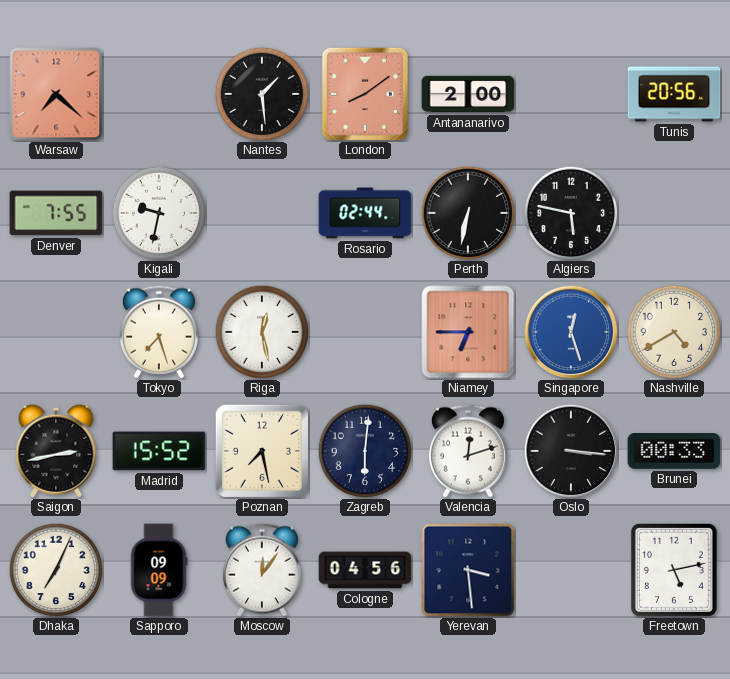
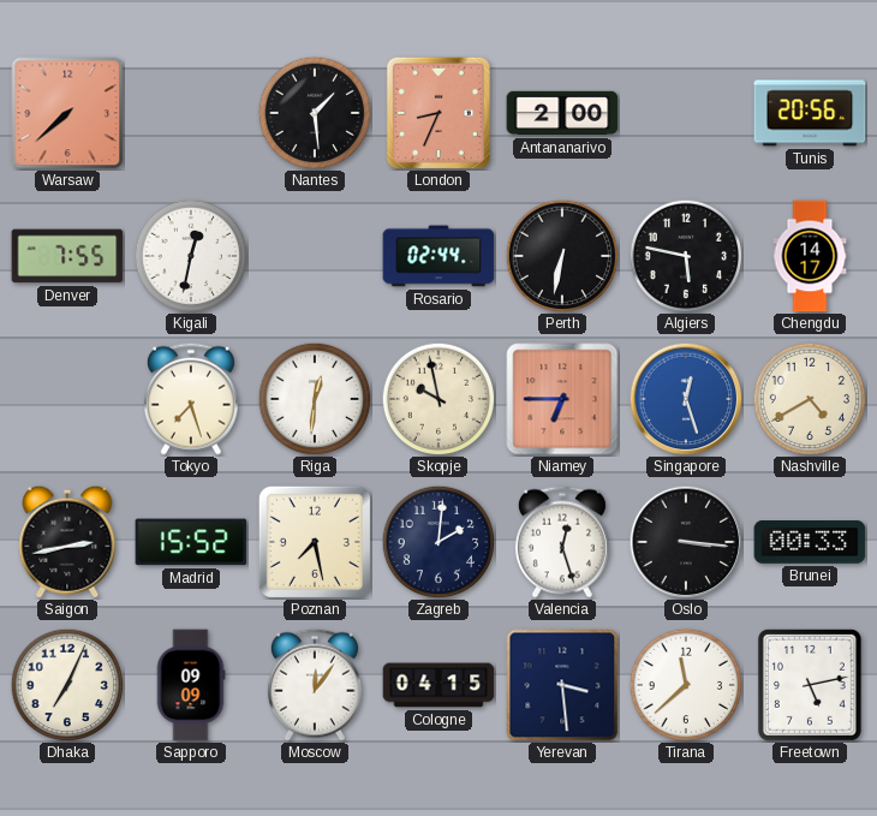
Warsaw: 7:22 -> 7:38
London: 8:09 -> 8:34
Kigali: 9:32 -> 12:32
Chengdu: none -> 14:17
Riga: 12:28 -> 12:31
Skopje: none -> 9:58
Zagreb: 6:01 -> 2:01
Valencia: 12:12 -> 12:27
Cologne: 04:56 -> 04:15
Tirana: none -> 11:38
